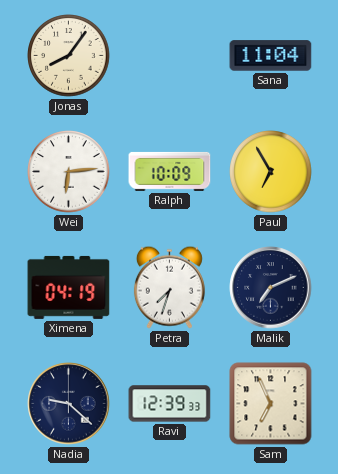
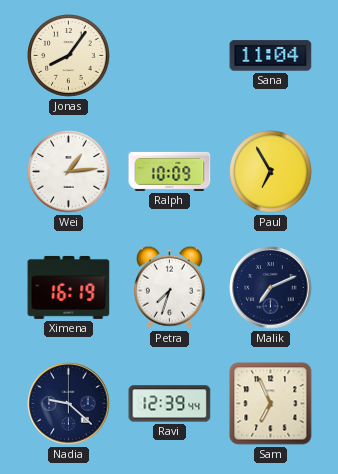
Wei: 6:14 -> 1:14
Ximena: 04:19 -> 16:19
Ravi: 12:39:33 -> 12:39:44
